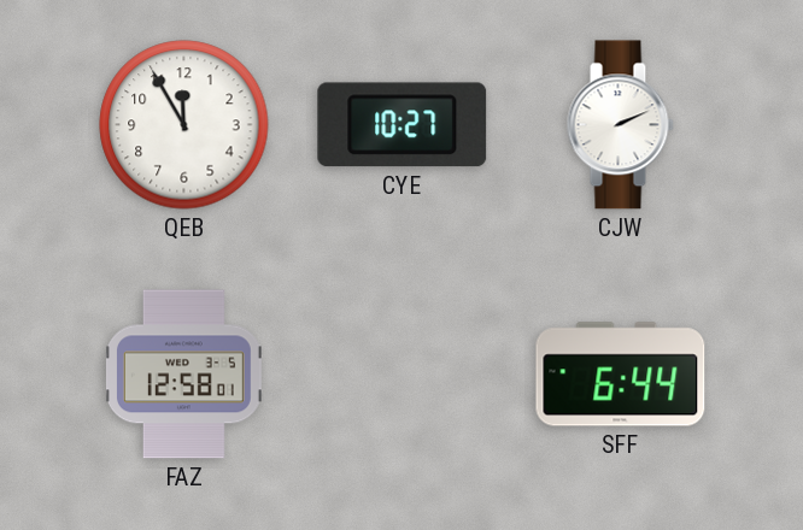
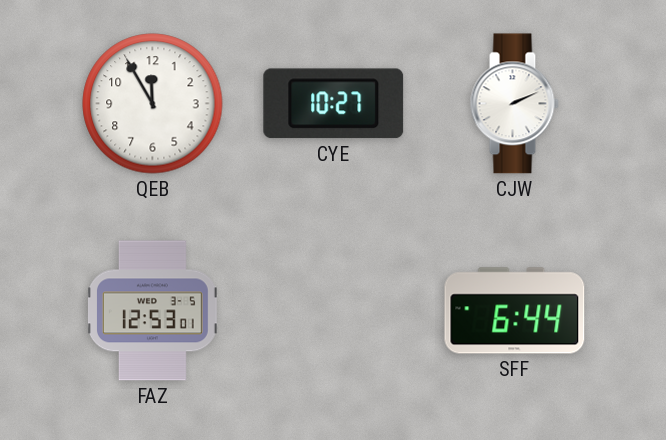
FAZ: 12:58 -> 12:53
